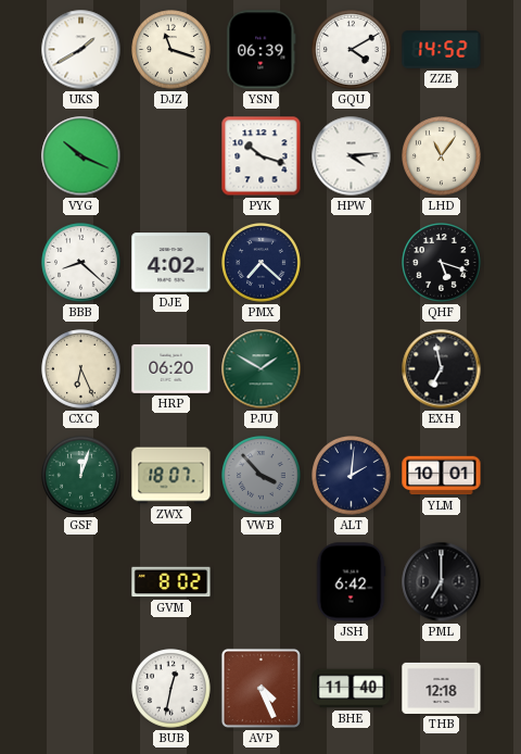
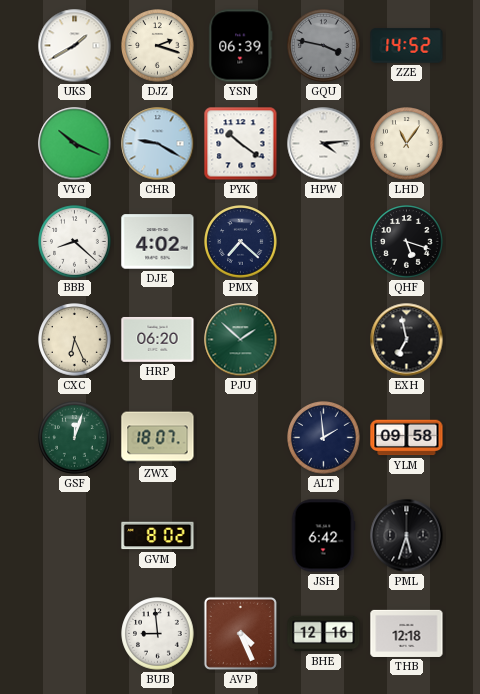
DJZ: 11:18 -> 2:18
GQU: 4:10 -> 3:47
GQU dial: white -> grey
CHR: none -> 9:20
PYK: 10:18 -> 10:21
PJU: 1:50 -> 1:52
VWB: 3:53 -> none
ALT: 2:01 -> 1:59
YLM: 10:01 -> 09:58
PML: 7:00 -> 5:33
BUB: 12:32 -> 8:59
BHE: 11:40 -> 12:16
